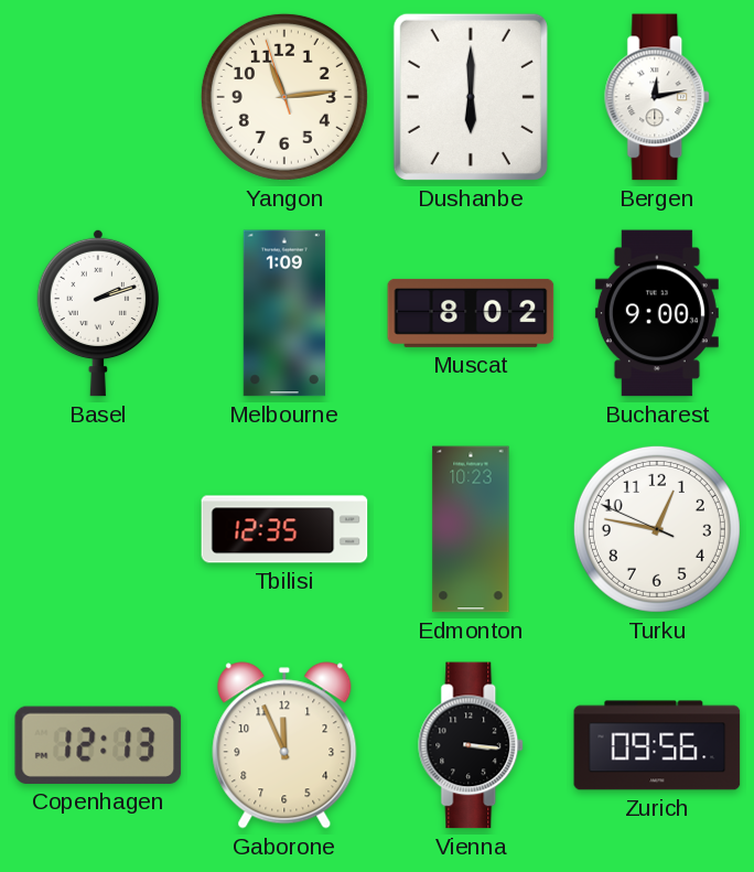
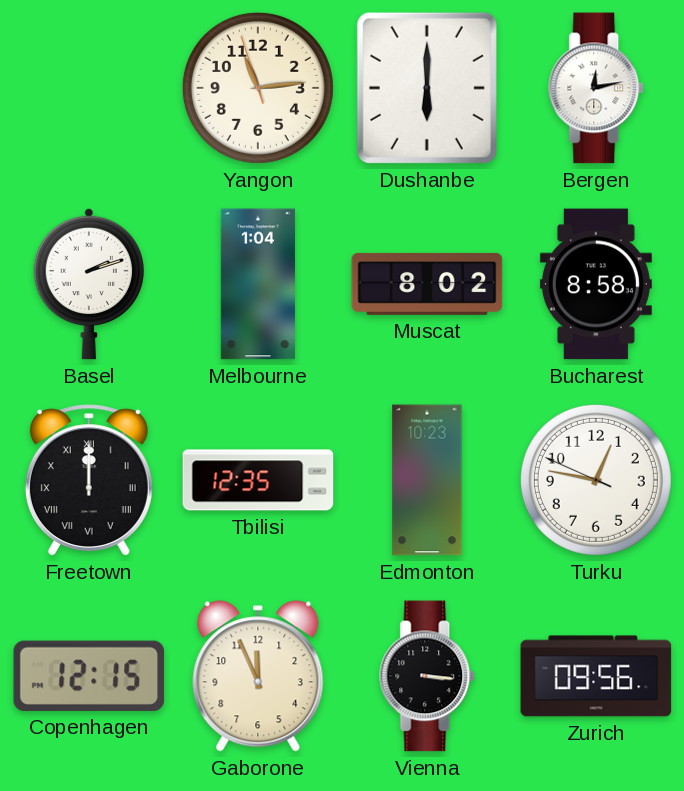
Melbourne: 1:09 -> 1:04
Bucharest: 9:00 -> 8:58
Freetown: none -> 12:00
Copenhagen: 12:13 -> 12:15
